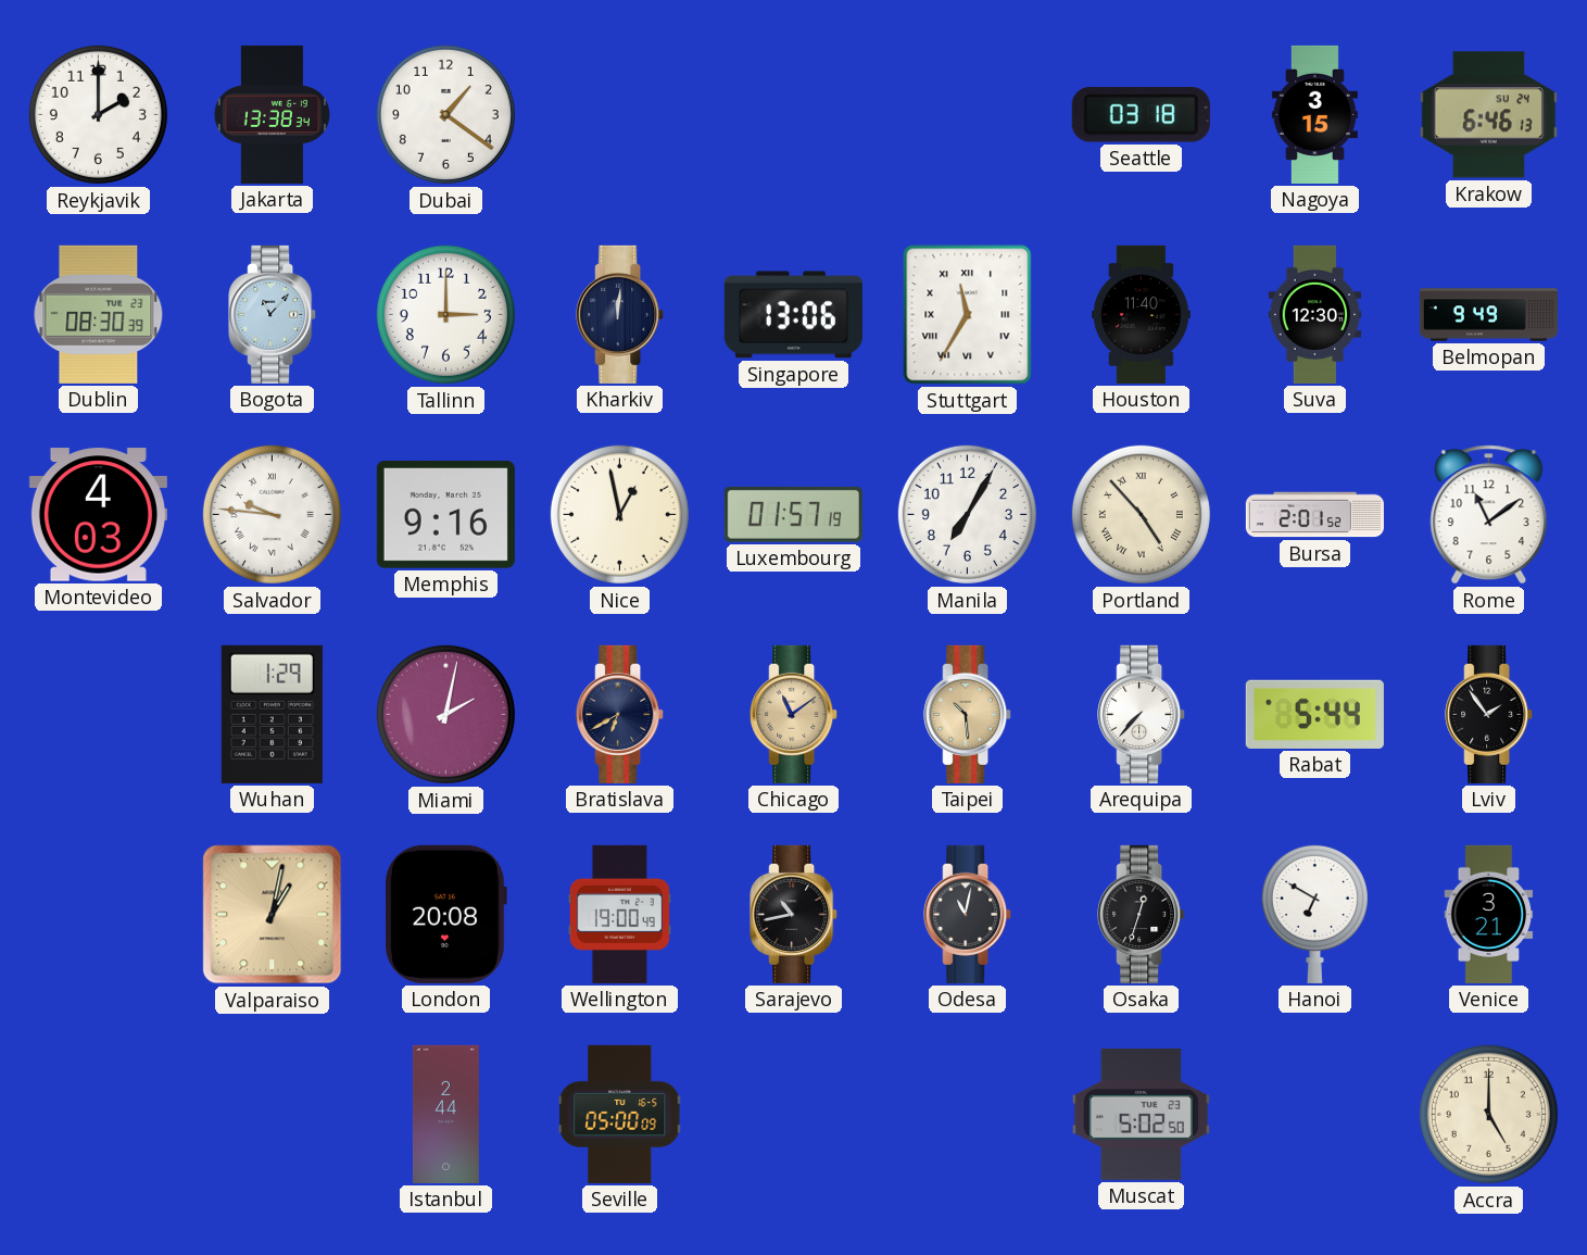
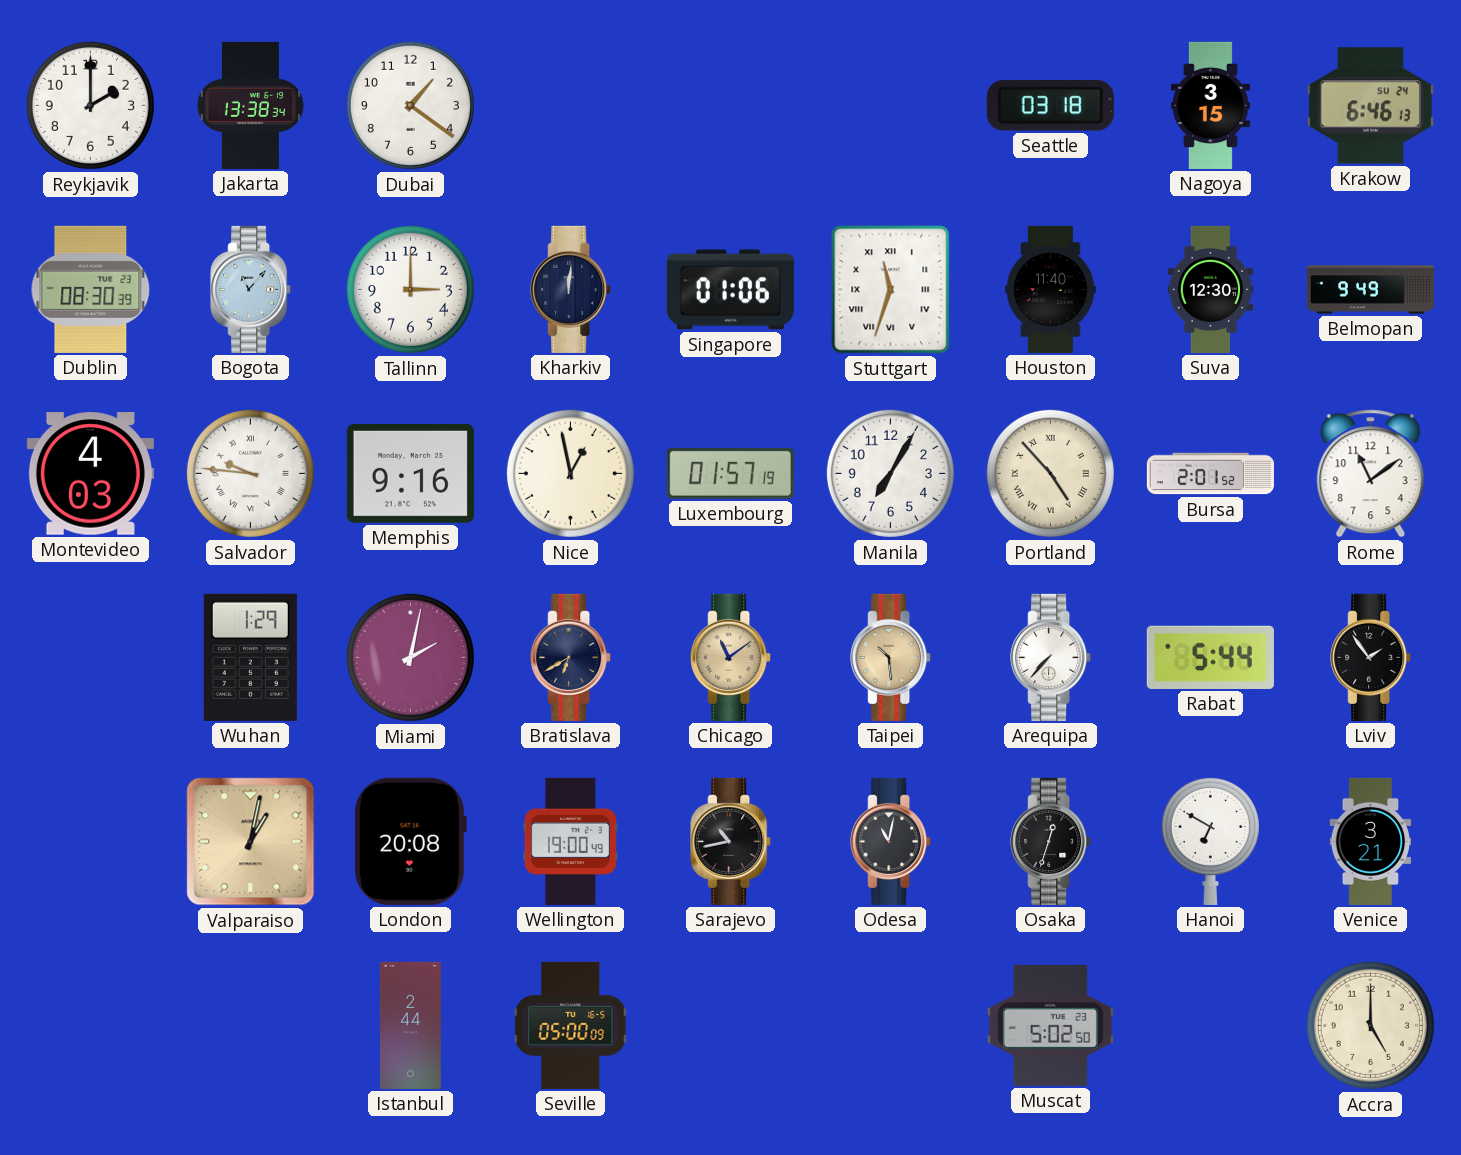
Singapore: 13:06 -> 01:06
Stuttgart: 11:35 -> 11:33
